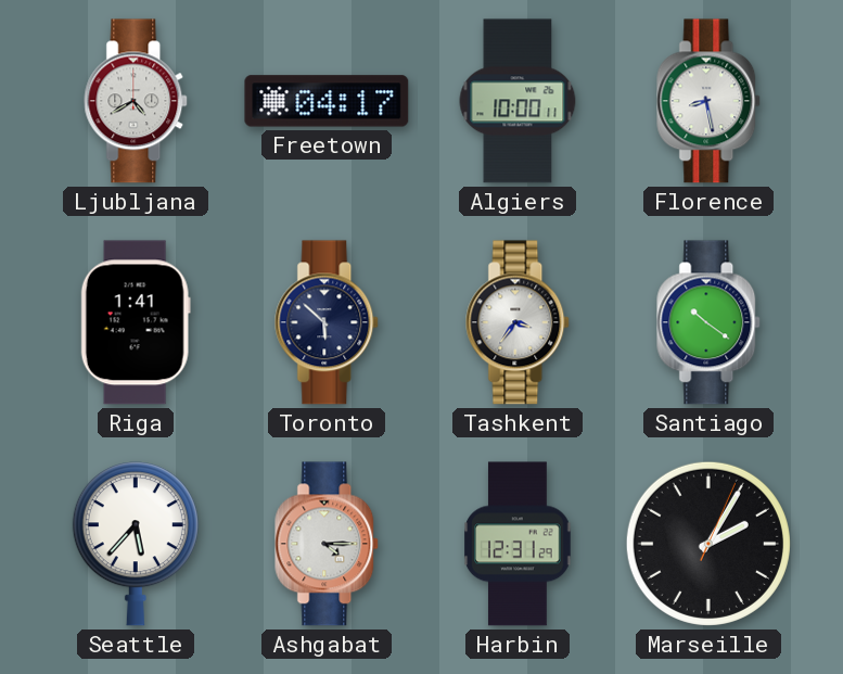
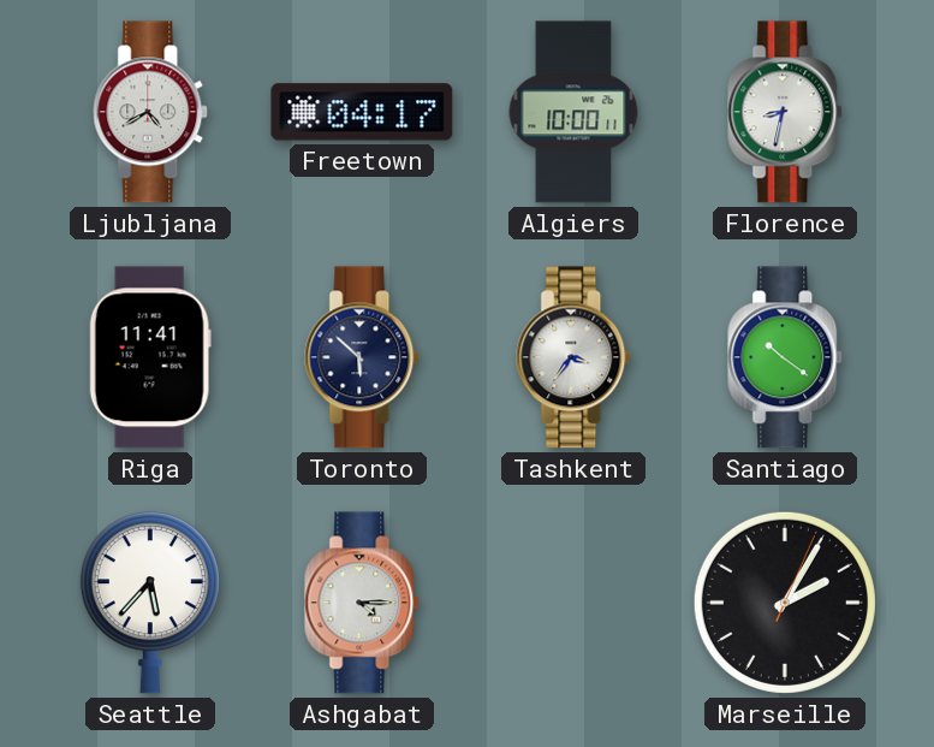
Florence: 8:28 -> 8:32
Riga: 1:41 -> 11:41
Harbin: 12:31 -> none
